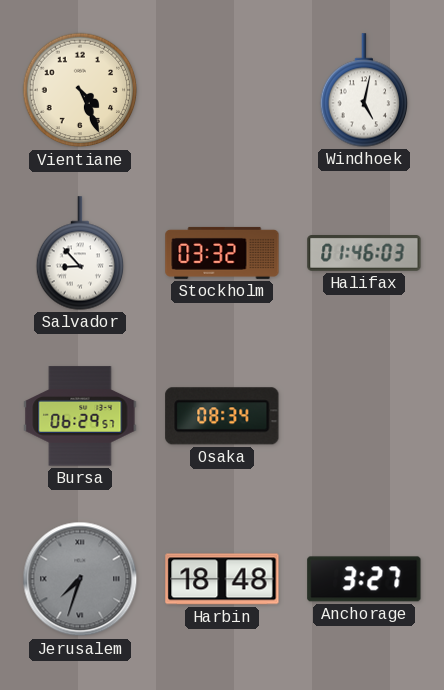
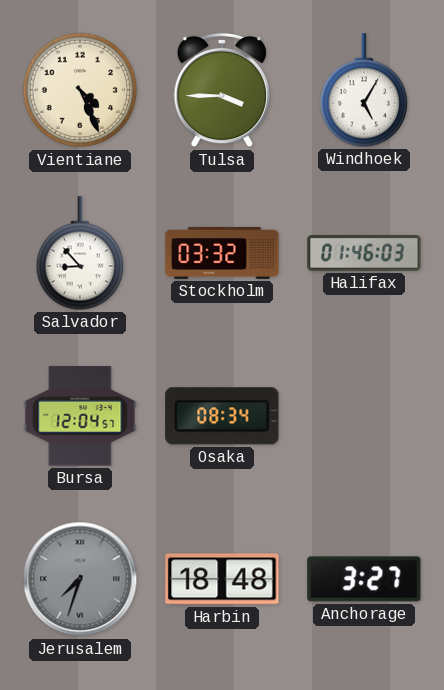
Tulsa: none -> 3:45
Windhoek: 5:02 -> 5:05
Bursa: 06:29 -> 12:04
